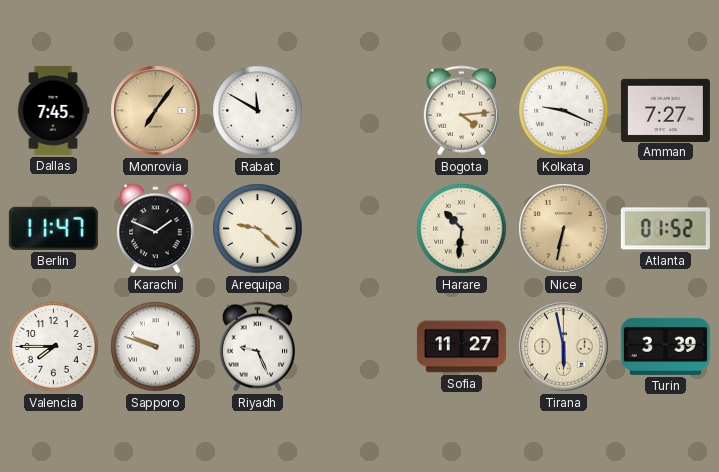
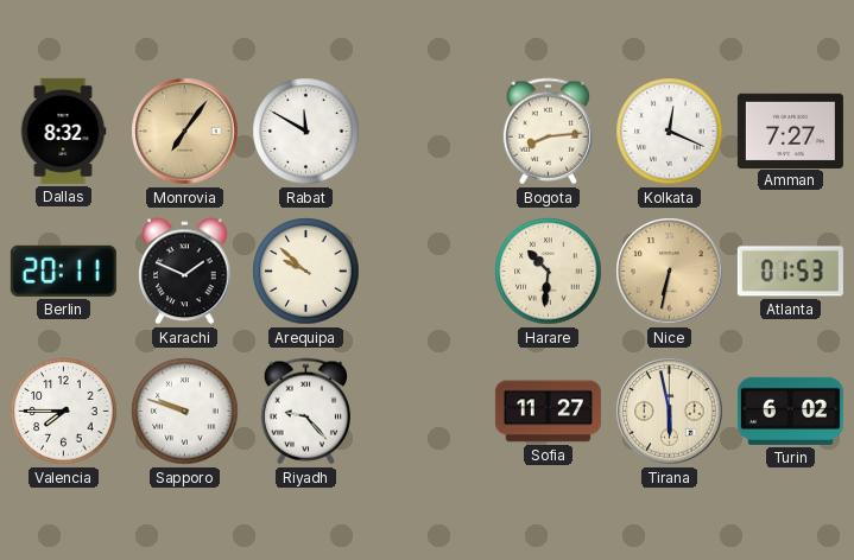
Dallas: 7:45 -> 8:32
Bogota: 4:14 -> 8:14
Kolkata: 9:19 -> 12:19
Berlin: 11:47 -> 20:11
Arequipa: 9:22 -> 9:52
Atlanta: 01:52 -> 01:53
Riyadh: 9:26 -> 9:23
Turin: 3:39 -> 6:02
